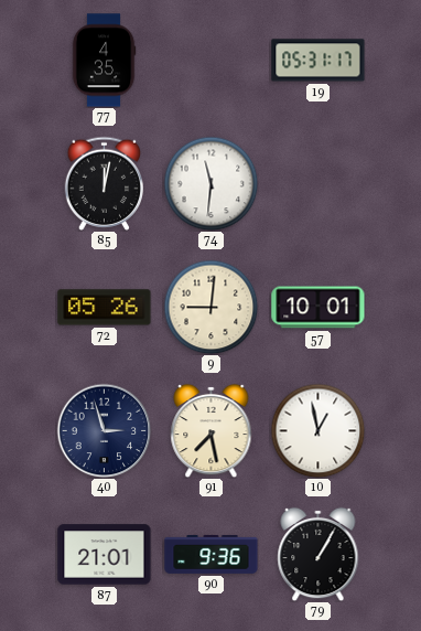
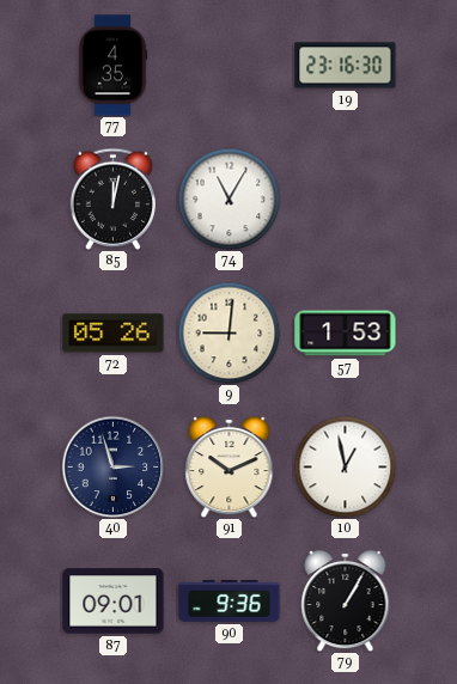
19: 05:31 -> 23:16
74: 11:31 -> 11:05
57: 10:01 -> 1:53
91: 7:28 -> 10:11
87: 21:01 -> 09:01
